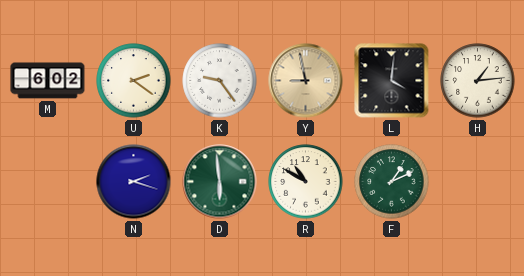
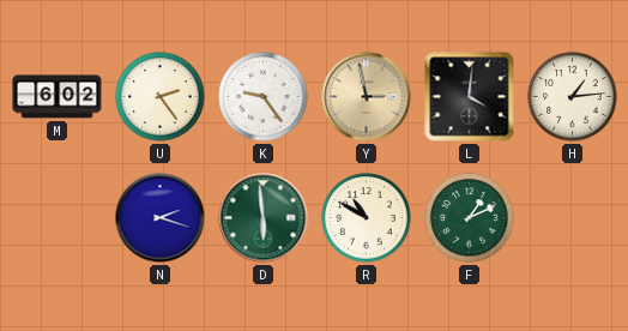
U: 2:21 -> 2:24
Y: 8:58 -> 2:58
